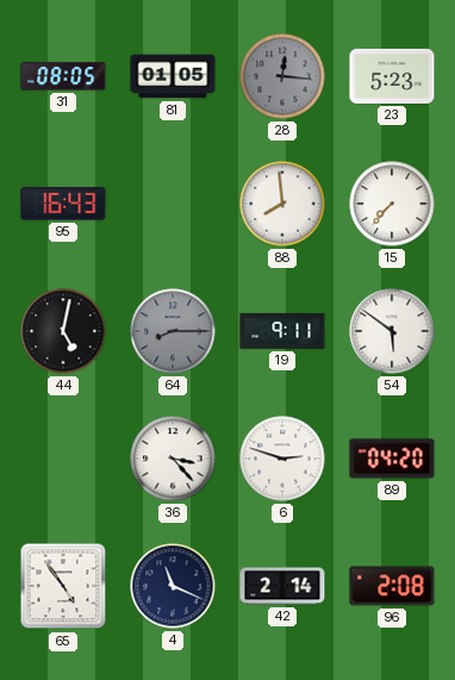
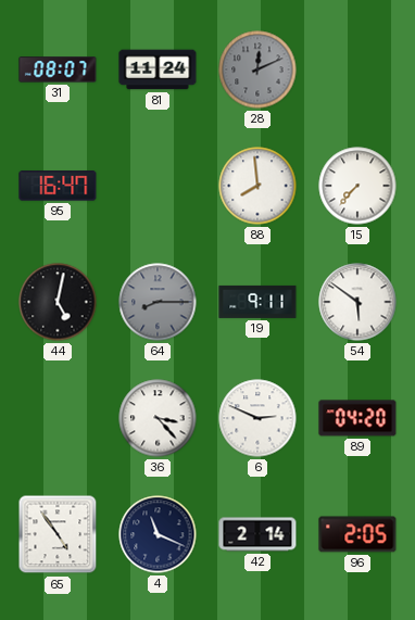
31: 08:05 -> 08:07
81: 01:05 -> 11:24
28: 12:16 -> 12:11
23: 5:23 -> none
95: 16:43 -> 16:47
6: 2:48 -> 2:49
96: 2:08 -> 2:05
